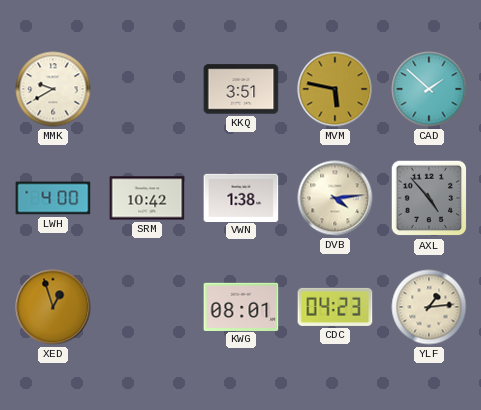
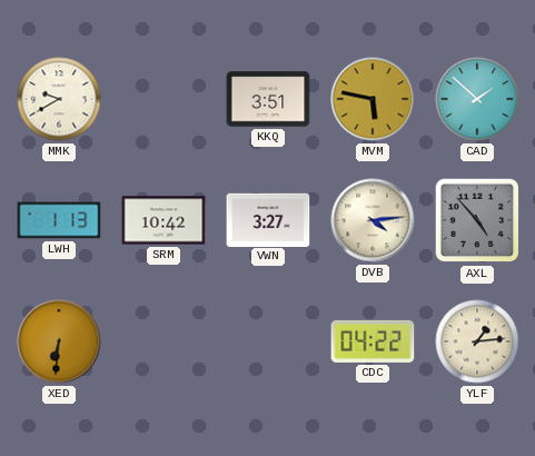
LWH: 4:00 -> 1:13
VWN: 1:38 -> 3:27
XED: 12:57 -> 6:31
KWG: 08:01 -> none
CDC: 04:23 -> 04:22
